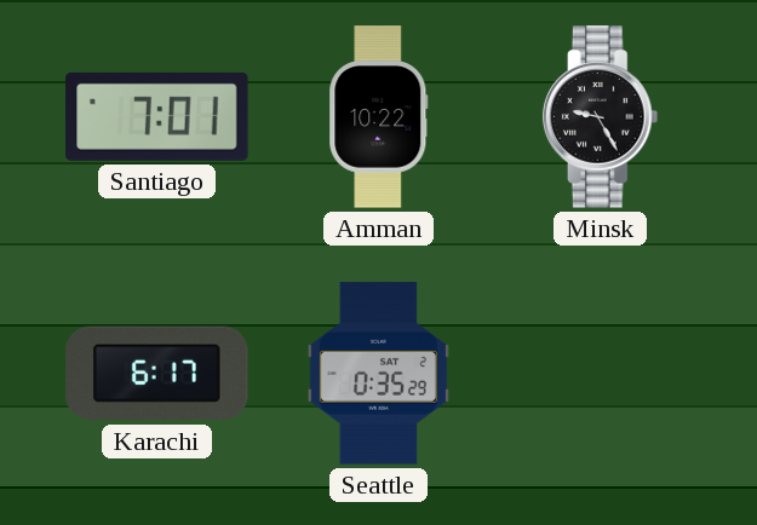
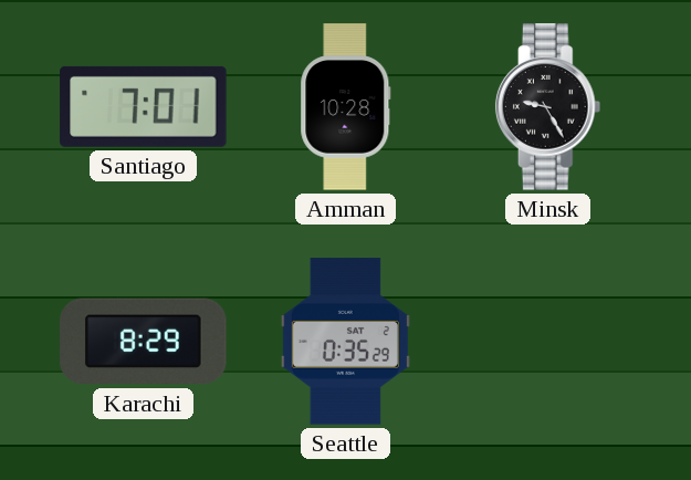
Amman: 10:22 -> 10:28
Karachi: 6:17 -> 8:29
